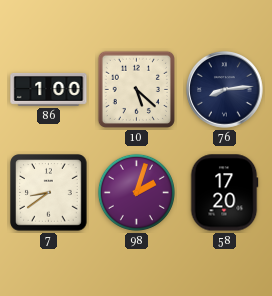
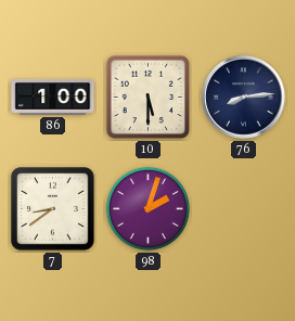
10: 5:22 -> 5:30
58: 17:20 -> none
